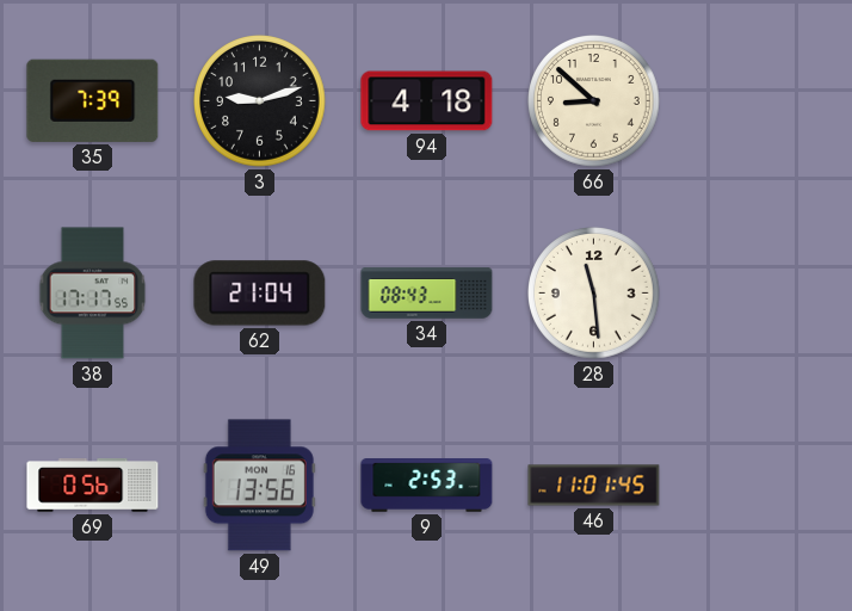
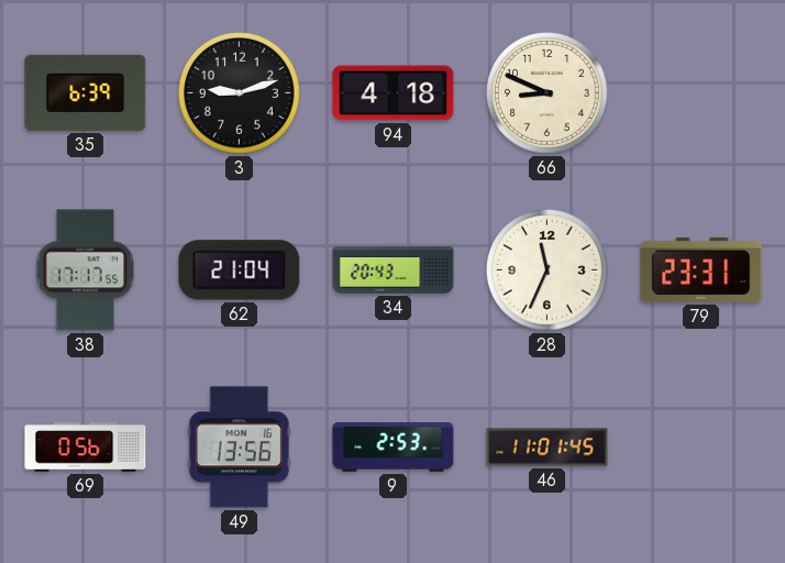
35: 7:39 -> 6:39
66: 8:52 -> 8:49
34: 08:43 -> 20:43
28: 11:29 -> 11:34
79: none -> 23:31
